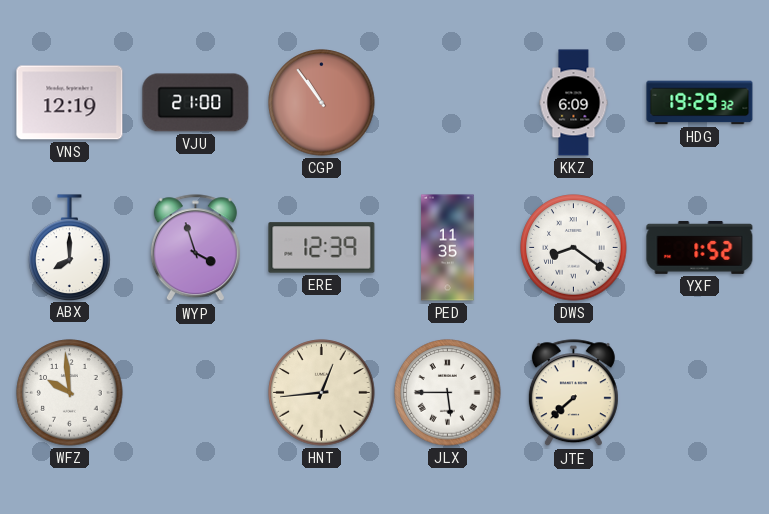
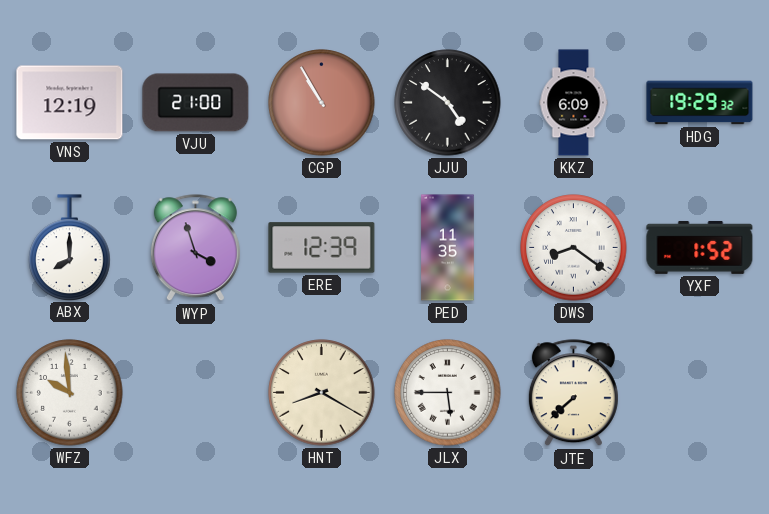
CGP: 10:54 -> 10:55
JJU: none -> 4:51
HNT: 12:44 -> 8:20
